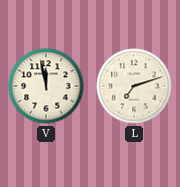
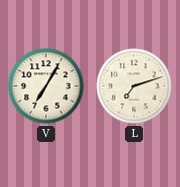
V: 11:58 -> 7:05
